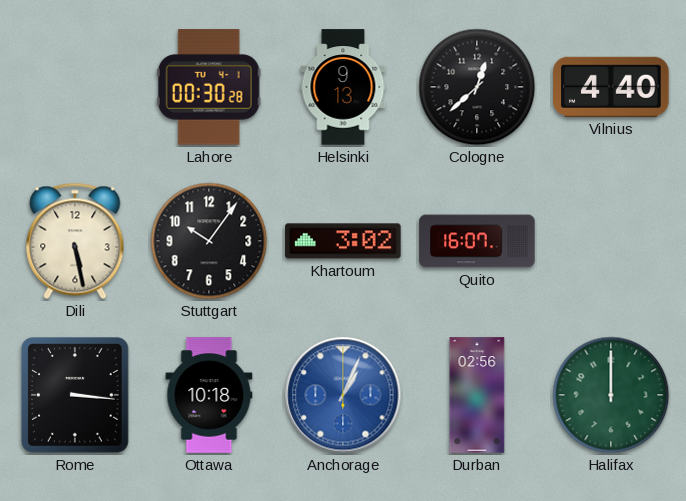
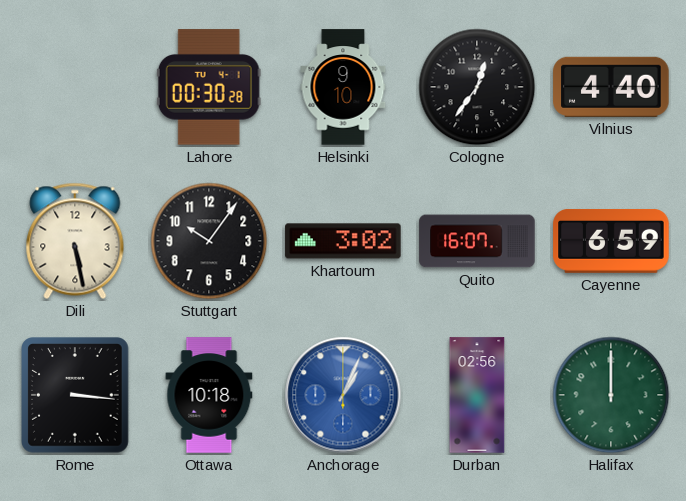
Helsinki: 9:13 -> 9:10
Cologne: 12:38 -> 12:36
Cayenne: none -> 6:59
